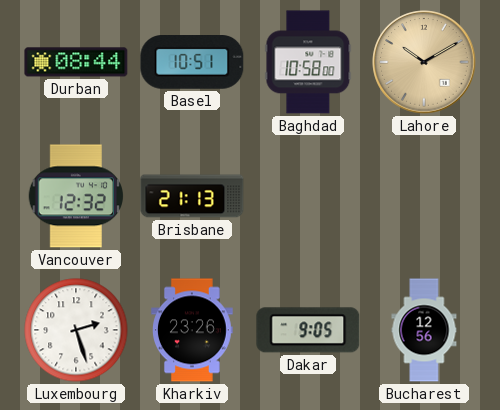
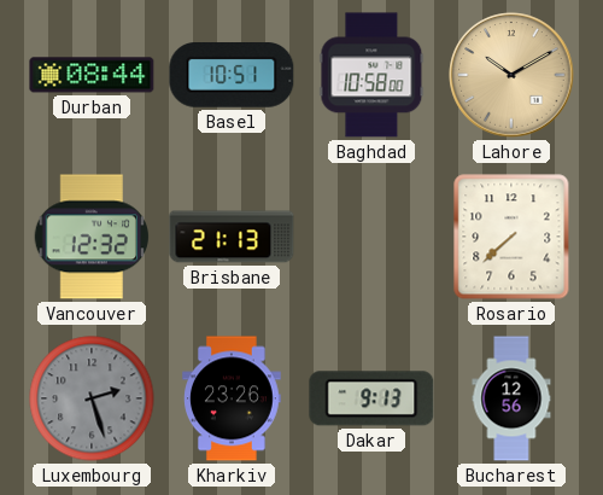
Rosario: none -> 7:38
Luxembourg dial: white -> grey
Dakar: 9:05 -> 9:13
